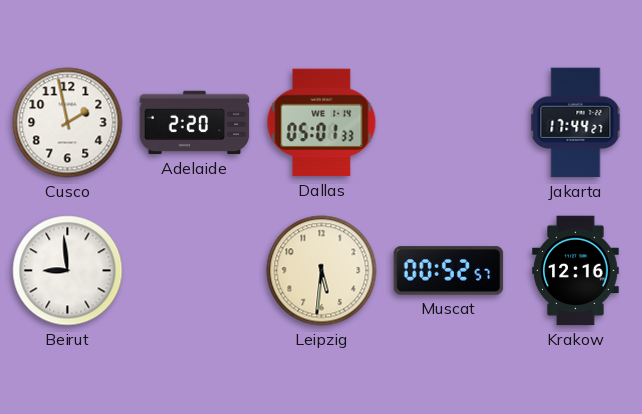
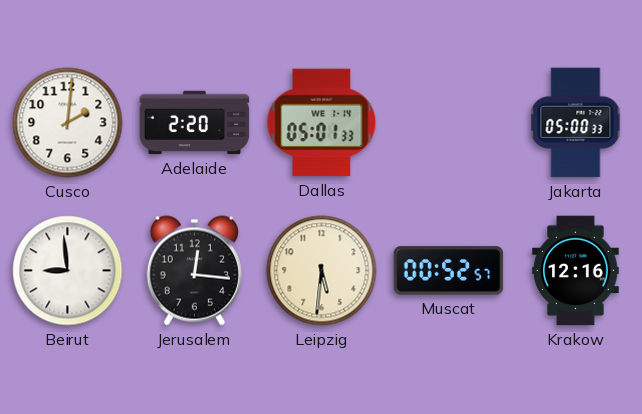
Cusco: 1:58 -> 2:01
Jakarta: 17:44 -> 05:00
Jerusalem: none -> 12:16
